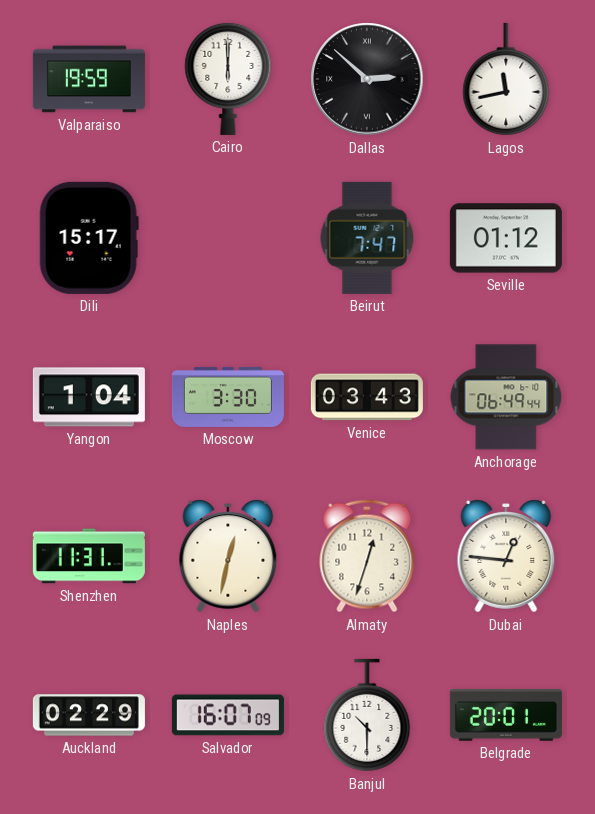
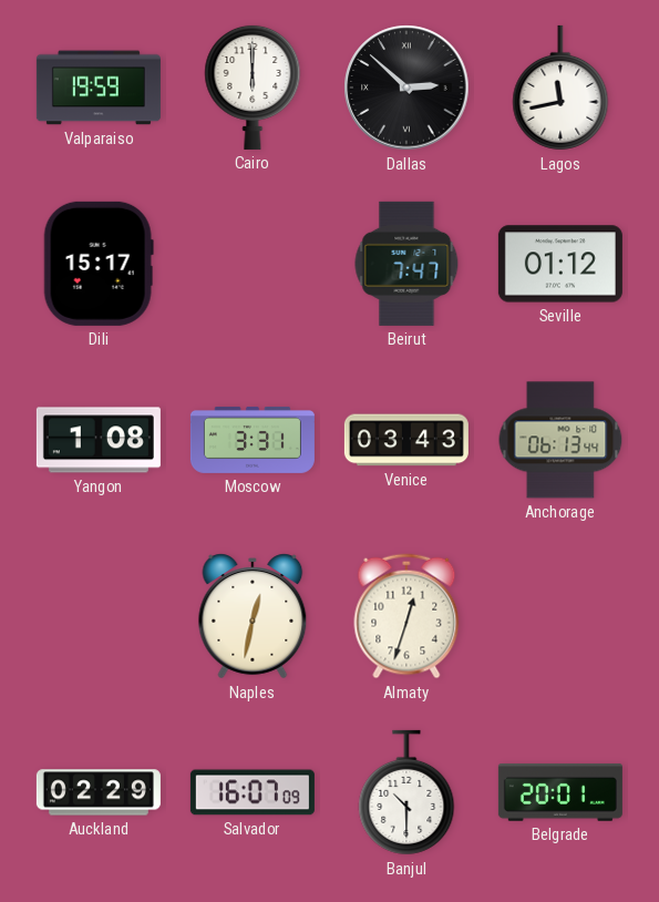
Yangon: 1:04 -> 1:08
Moscow: 3:30 -> 3:31
Anchorage: 06:49 -> 06:13
Shenzhen: 11:31 -> none
Dubai: 12:46 -> none
